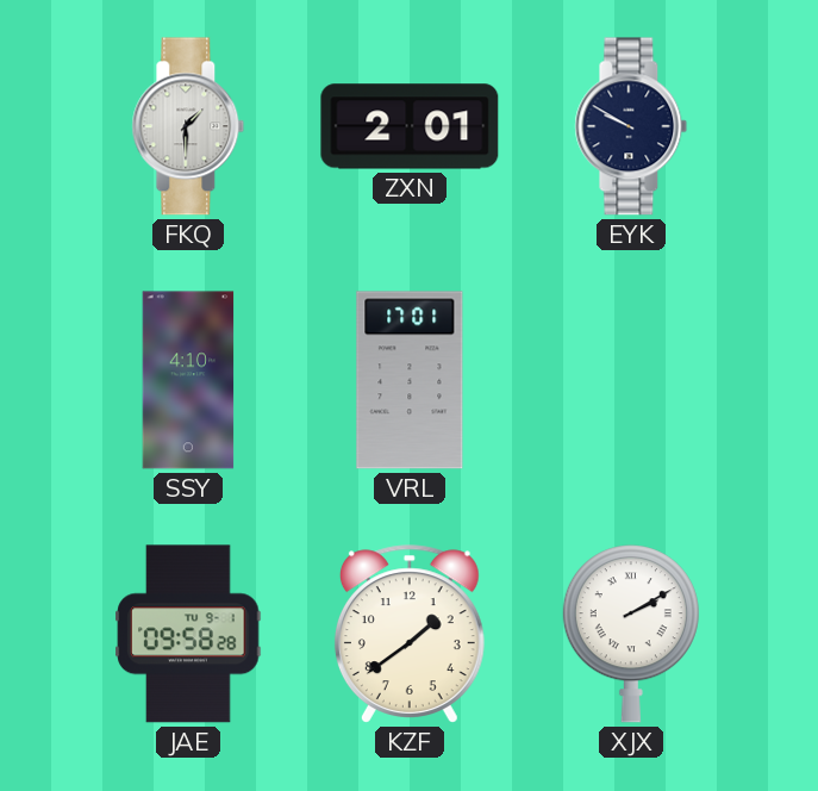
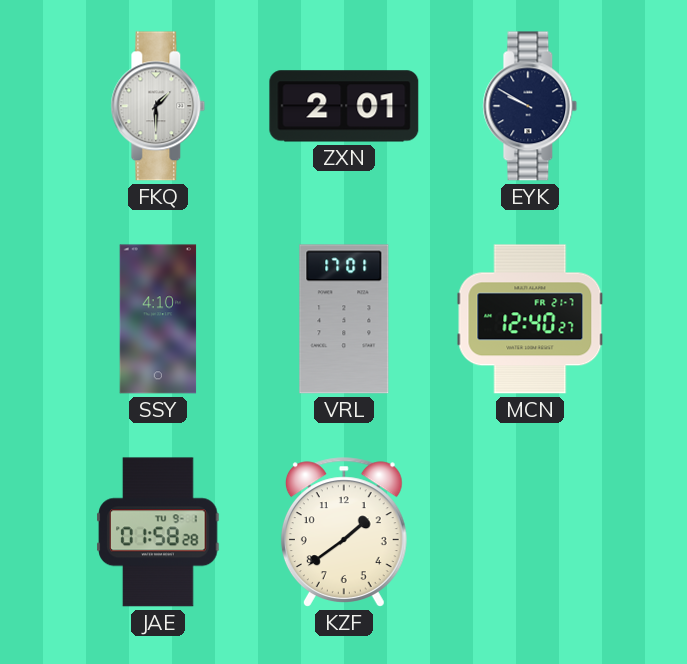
MCN: none -> 12:40
JAE: 09:58 -> 01:58
XJX: 2:10 -> none
